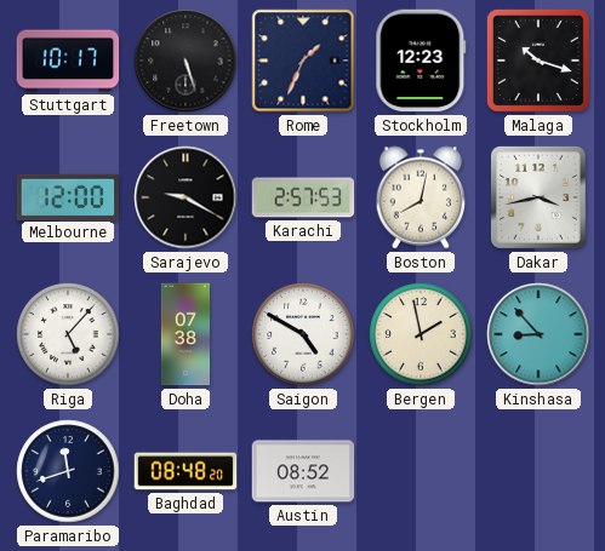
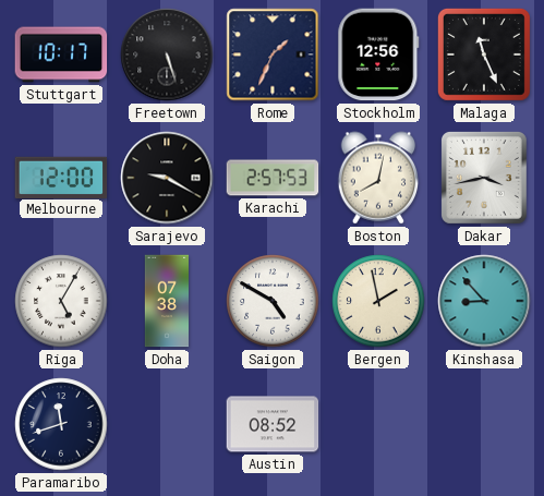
Stockholm: 12:23 -> 12:56
Malaga: 10:18 -> 11:26
Riga: 5:07 -> 5:05
Baghdad: 08:48 -> none
